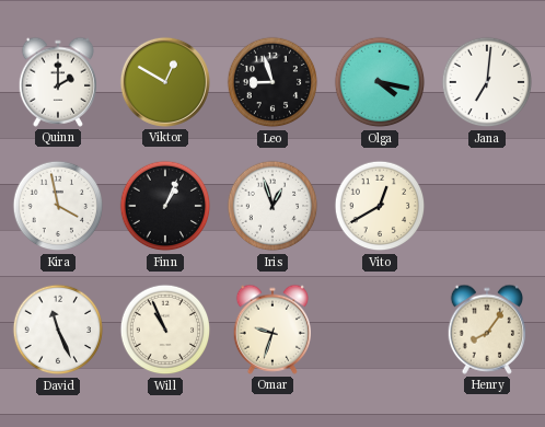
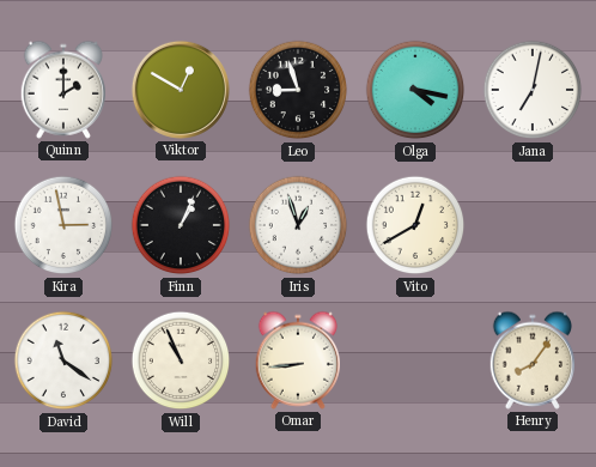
Jana: 7:01 -> 7:02
Kira: 3:58 -> 2:58
David: 11:26 -> 11:21
Omar: 9:33 -> 8:44
